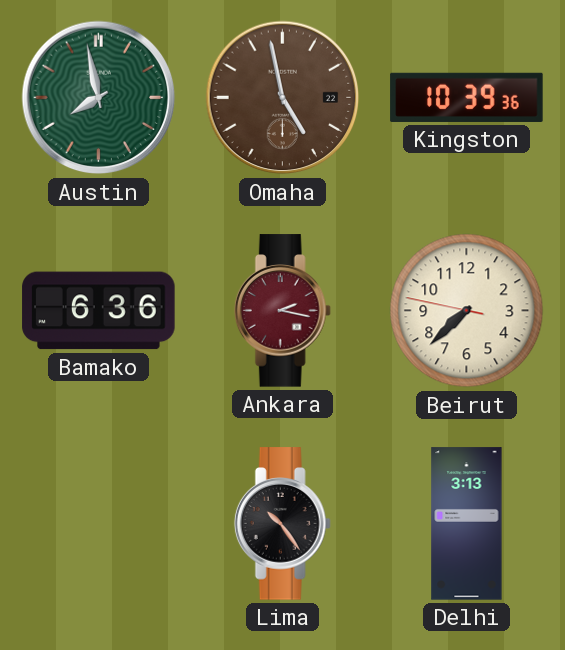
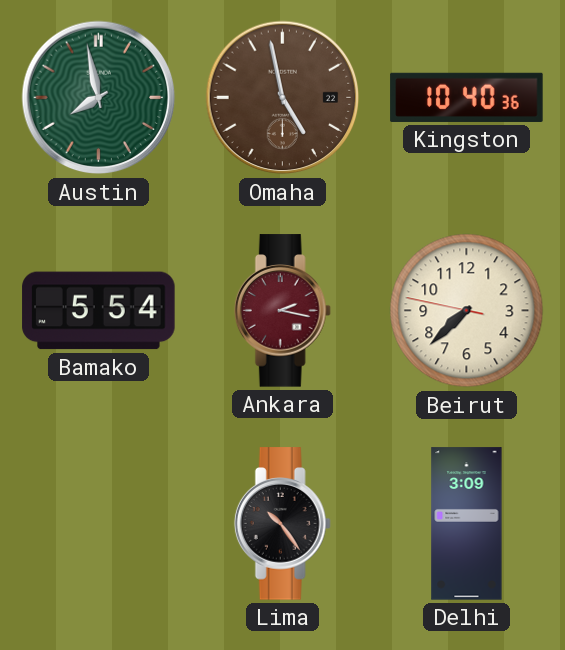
Kingston: 10:39 -> 10:40
Bamako: 6:36 -> 5:54
Delhi: 3:13 -> 3:09
